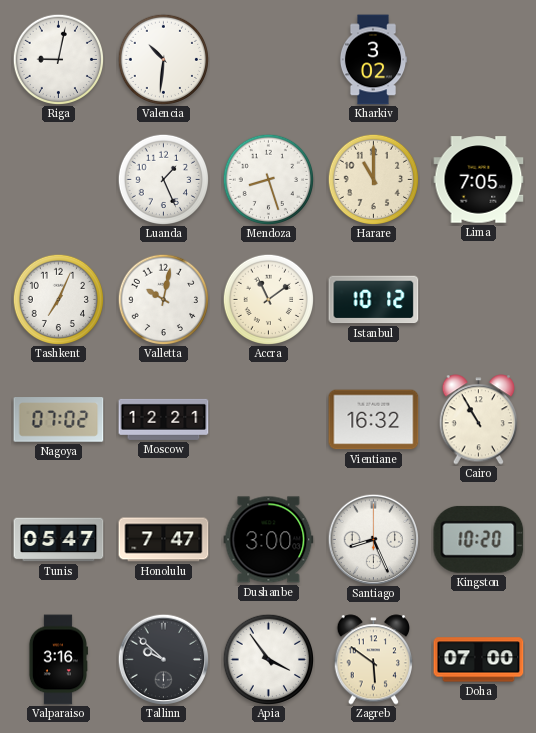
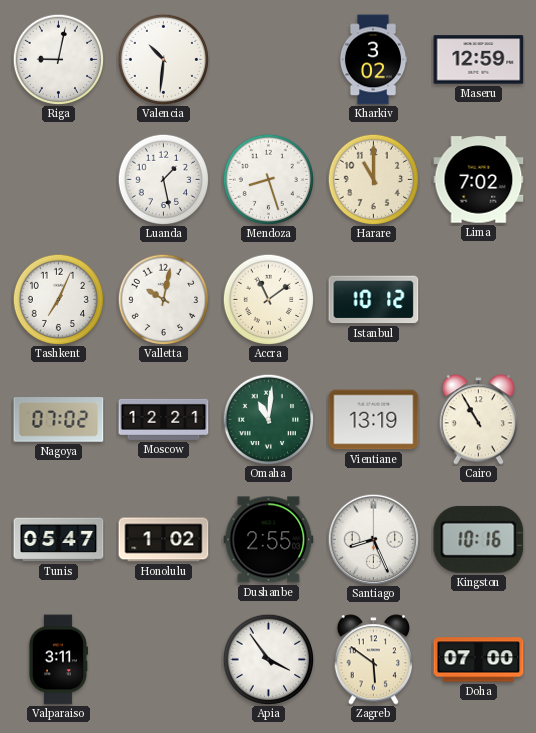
Maseru: none -> 12:59
Luanda: 1:26 -> 1:28
Lima: 7:05 -> 7:02
Omaha: none -> 11:01
Vientiane: 16:32 -> 13:19
Honolulu: 7:47 -> 1:02
Dushanbe: 3:00 -> 2:55
Kingston: 10:20 -> 10:16
Valparaiso: 3:16 -> 3:11
Tallinn: 9:52 -> none
